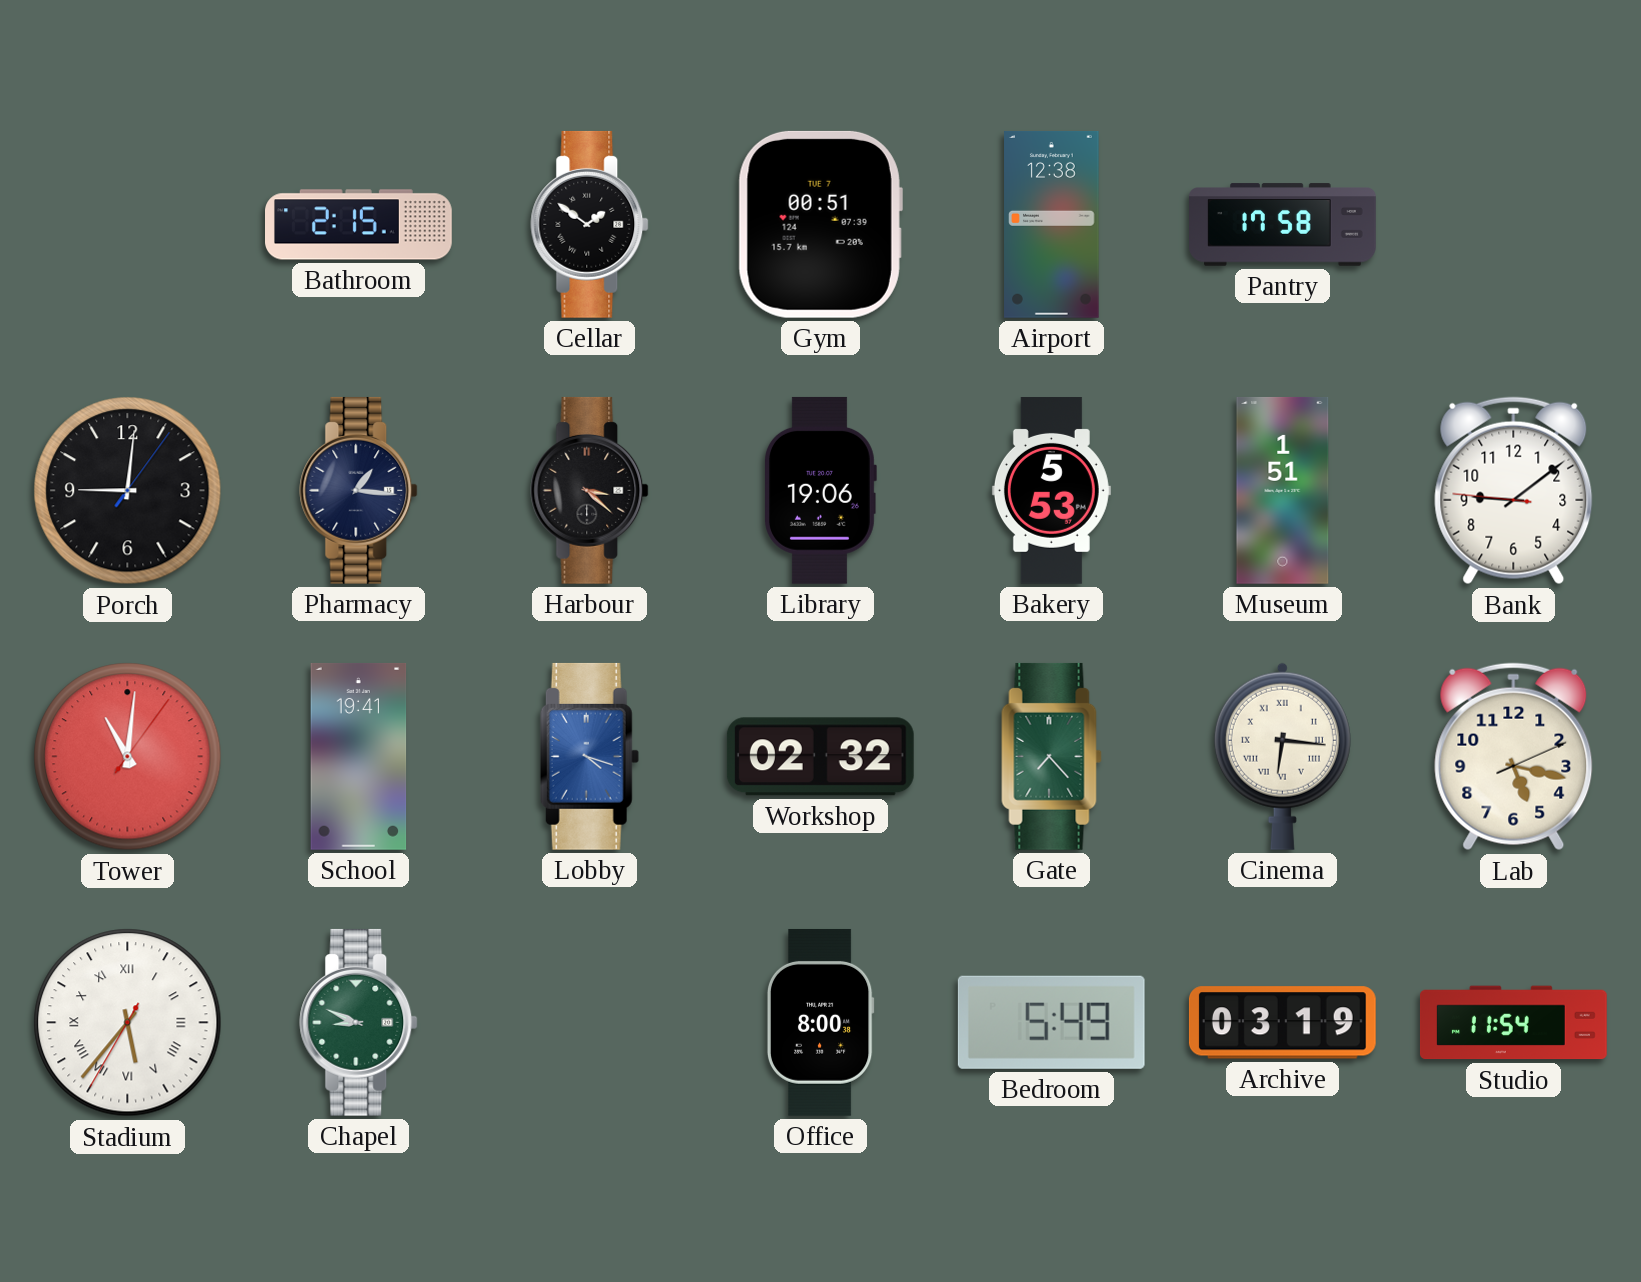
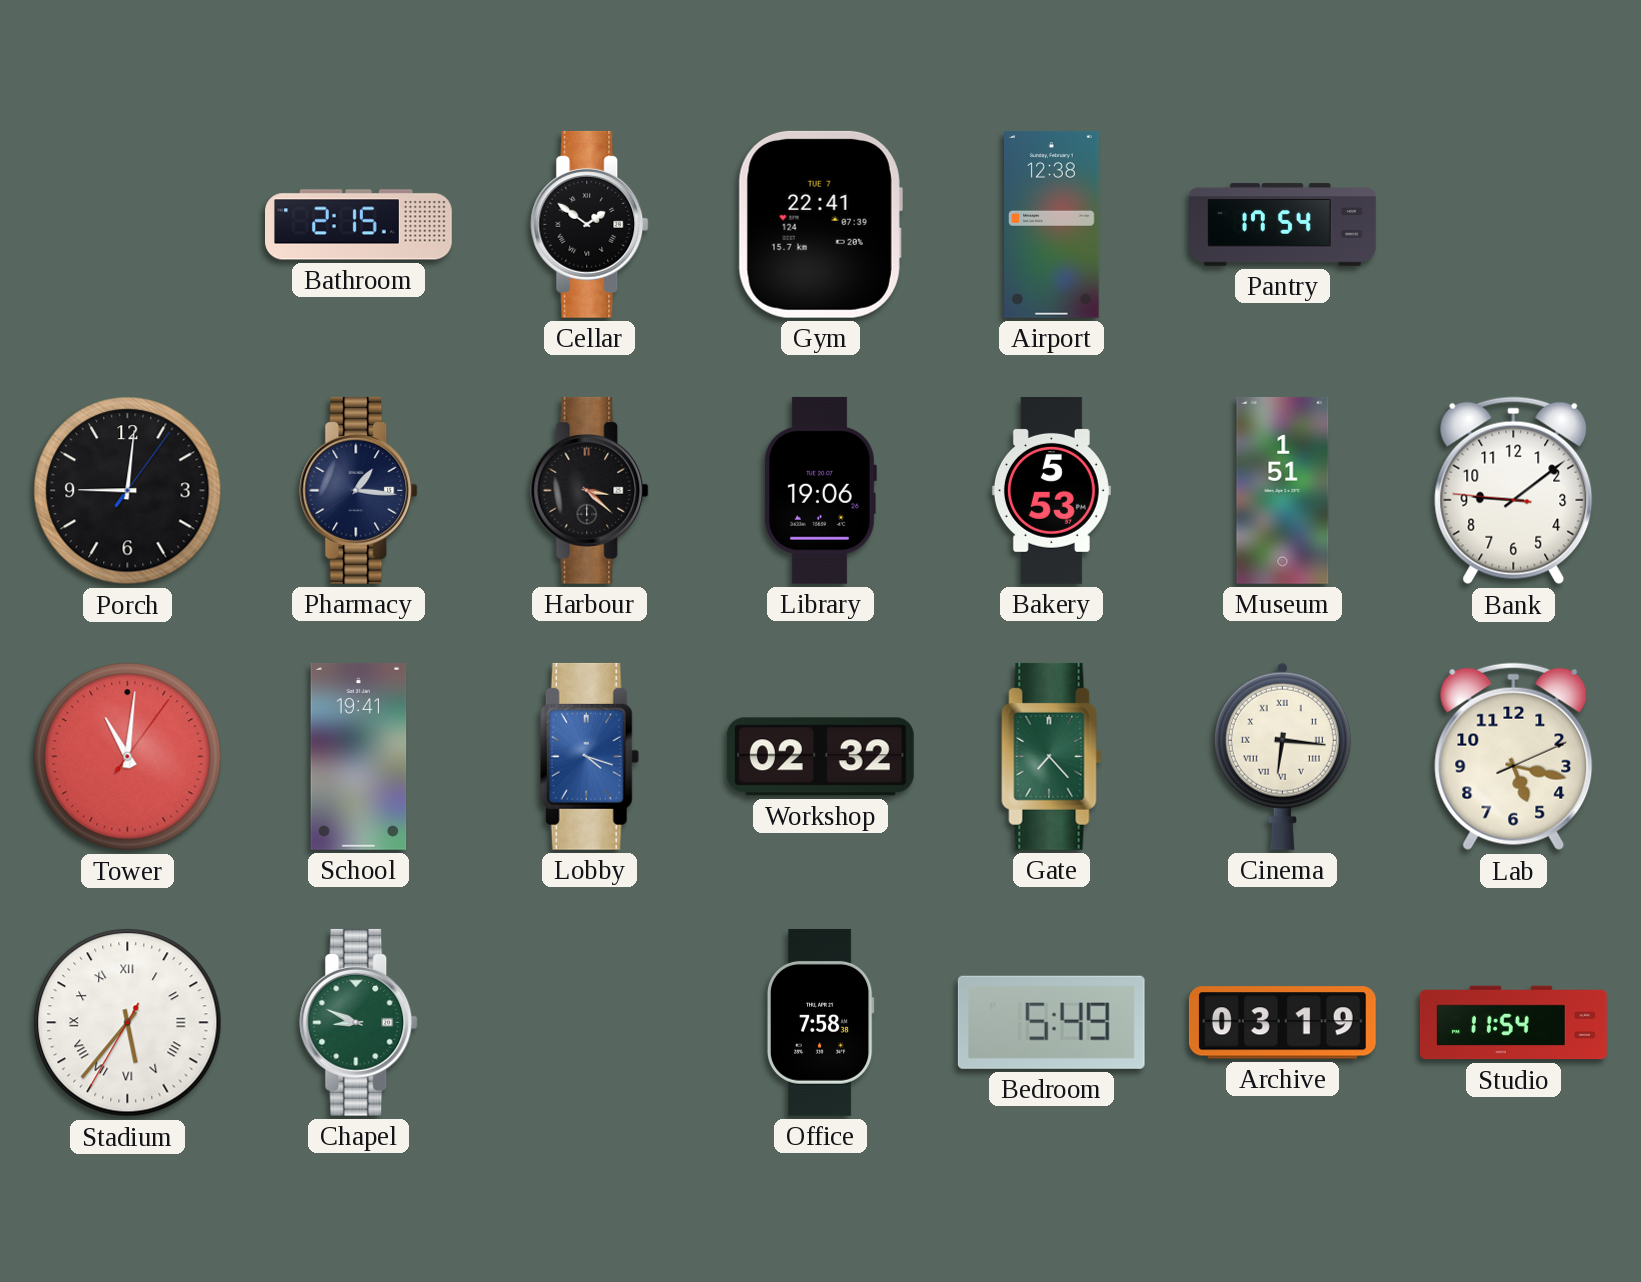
Gym: 00:51 -> 22:41
Pantry: 17:58 -> 17:54
Office: 8:00 -> 7:58
